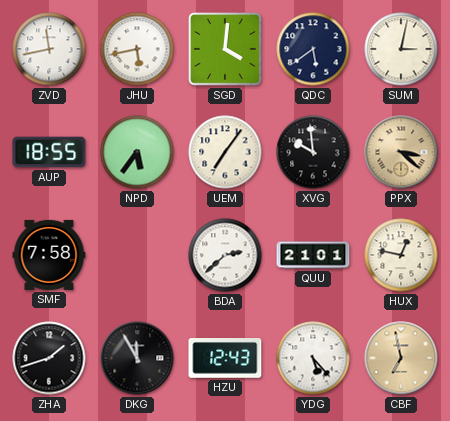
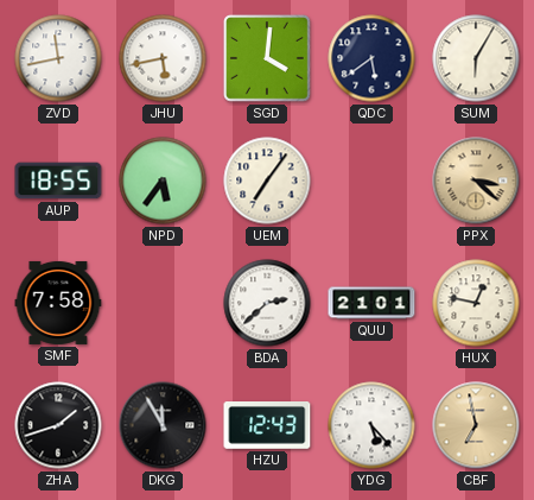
SUM: 3:02 -> 6:05
XVG: 9:59 -> none
